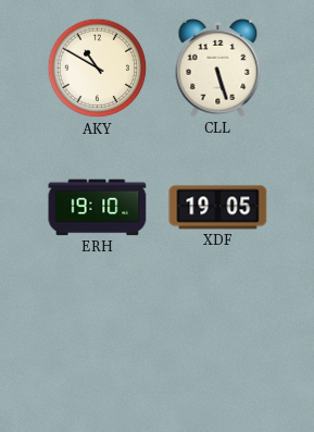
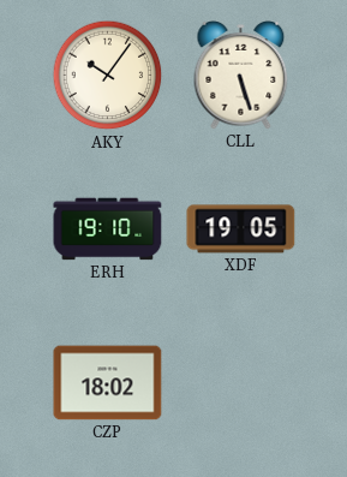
AKY: 10:50 -> 10:06
CZP: none -> 18:02
